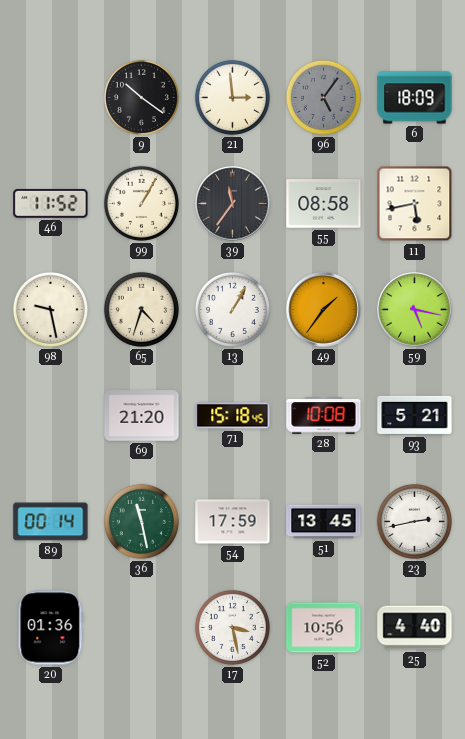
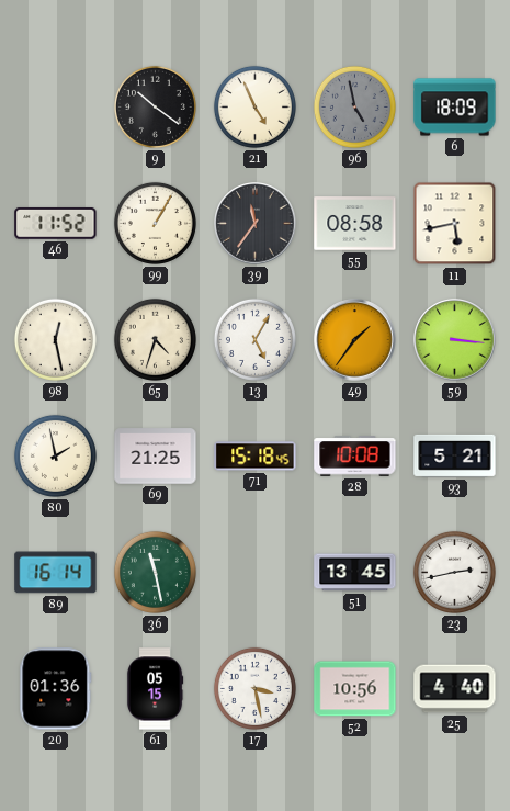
21: 2:59 -> 4:56
96: 5:06 -> 4:58
98: 9:28 -> 12:28
13: 1:05 -> 5:05
59: 5:17 -> 3:16
80: none -> 1:58
69: 21:20 -> 21:25
89: 00:14 -> 16:14
54: 17:59 -> none
61: none -> 05:15
